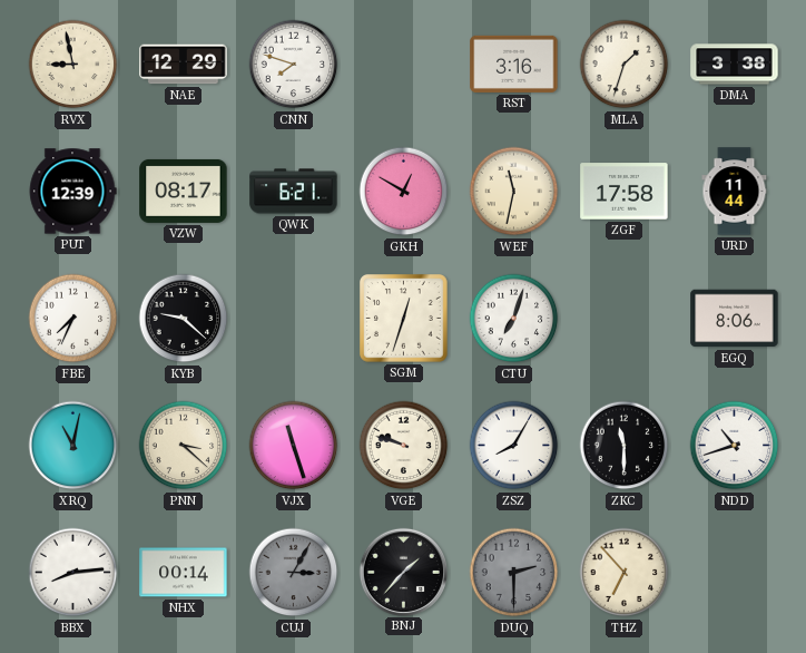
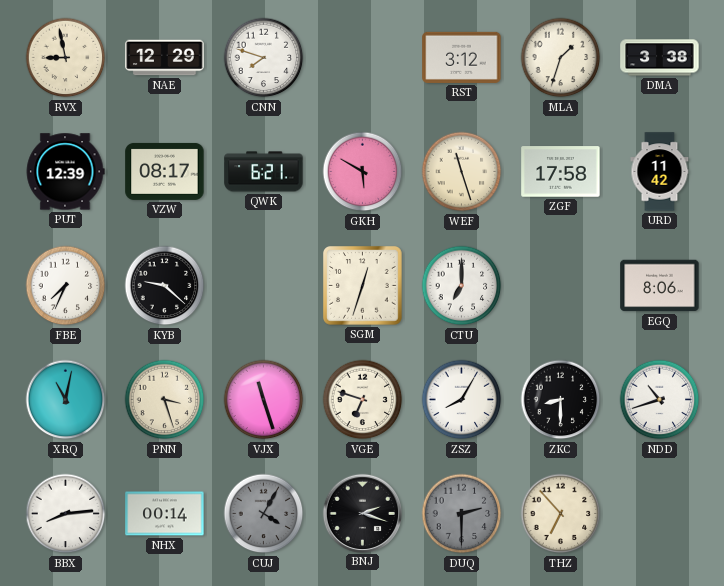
RST: 3:16 -> 3:12
GKH: 12:50 -> 5:50
WEF: 11:32 -> 11:27
URD: 11:44 -> 11:42
CTU: 7:03 -> 7:00
PNN: 3:22 -> 3:27
VGE: 9:48 -> 6:48
ZKC: 11:30 -> 8:30
CUJ: 3:05 -> 4:05
BNJ: 1:37 -> 2:18
